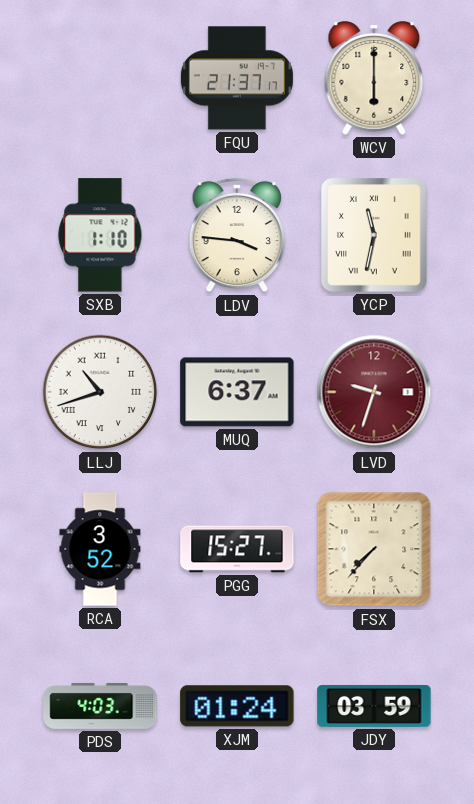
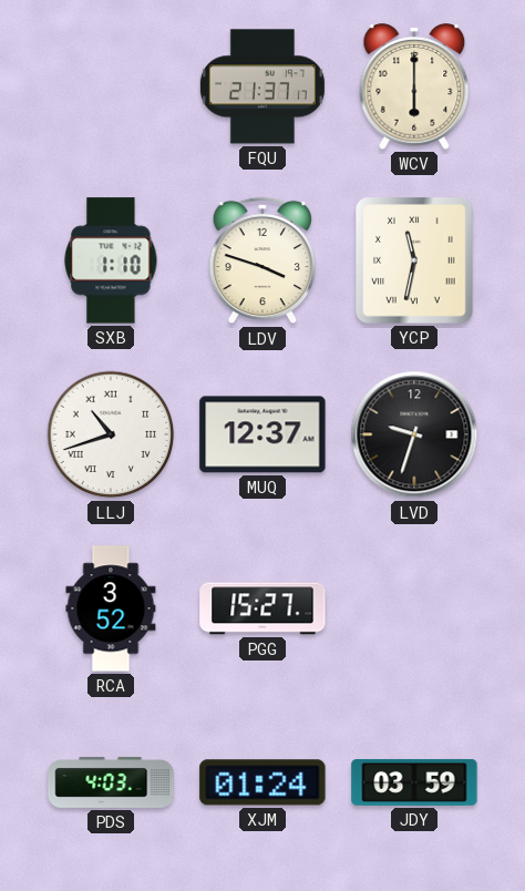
LDV: 3:46 -> 3:48
MUQ: 6:37 -> 12:37
LVD dial: burgundy -> black
FSX: 7:37 -> none
